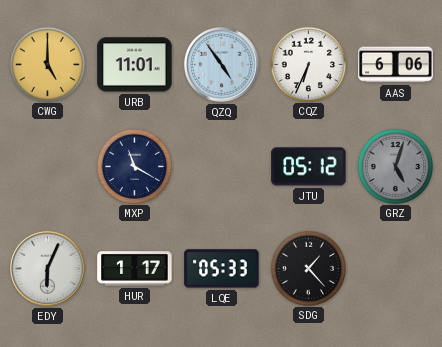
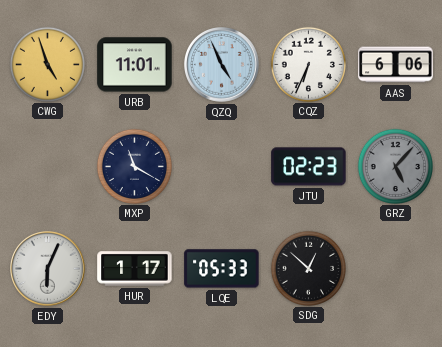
CWG: 5:00 -> 4:57
QZQ: 4:54 -> 4:56
JTU: 05:12 -> 02:23
GRZ: 5:03 -> 5:07
SDG: 1:23 -> 12:52
